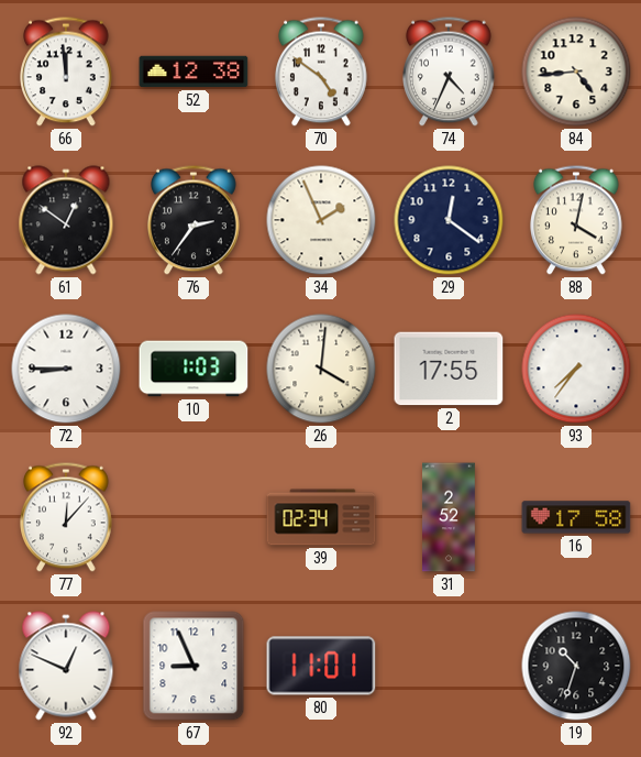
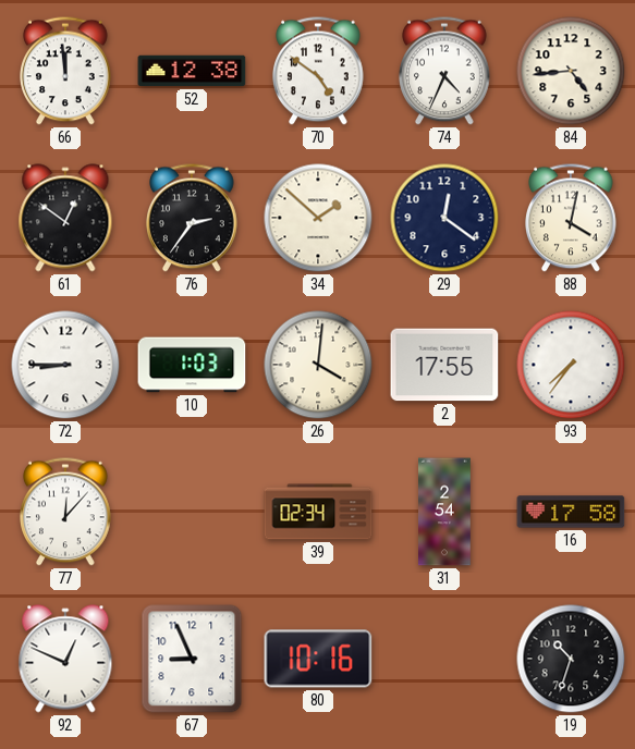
34: 1:56 -> 1:52
31: 2:52 -> 2:54
80: 11:01 -> 10:16
